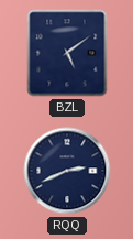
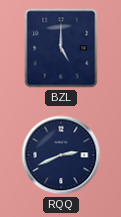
BZL: 5:09 -> 5:00
